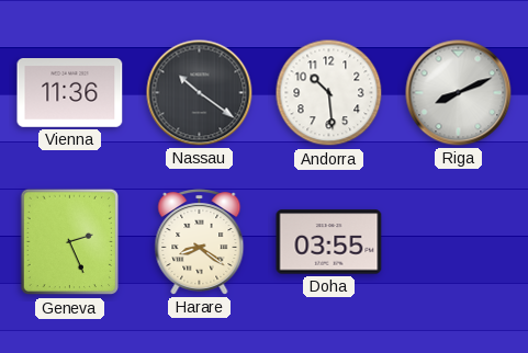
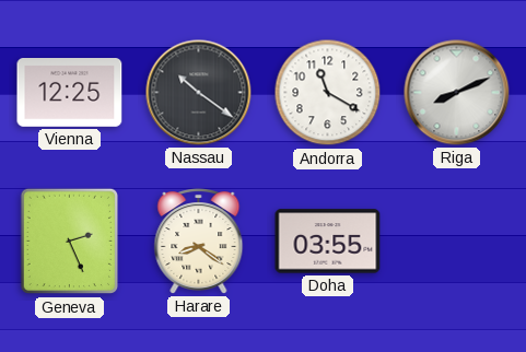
Vienna: 11:36 -> 12:25
Andorra: 10:29 -> 11:20
